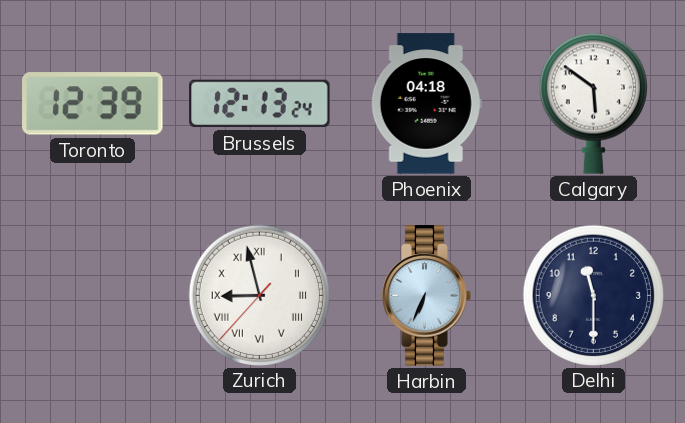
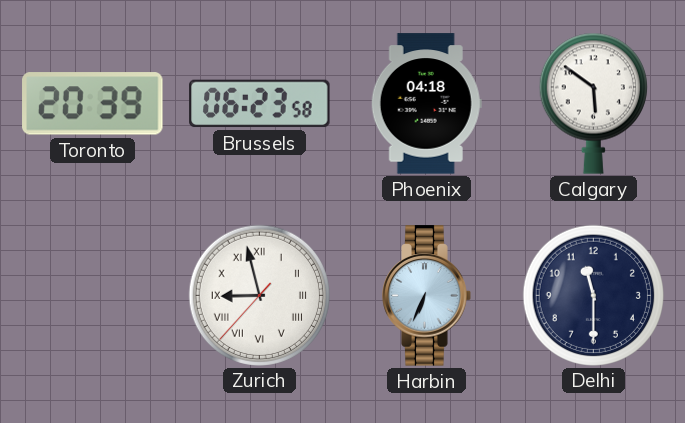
Toronto: 12:39 -> 20:39
Brussels: 12:13 -> 06:23
